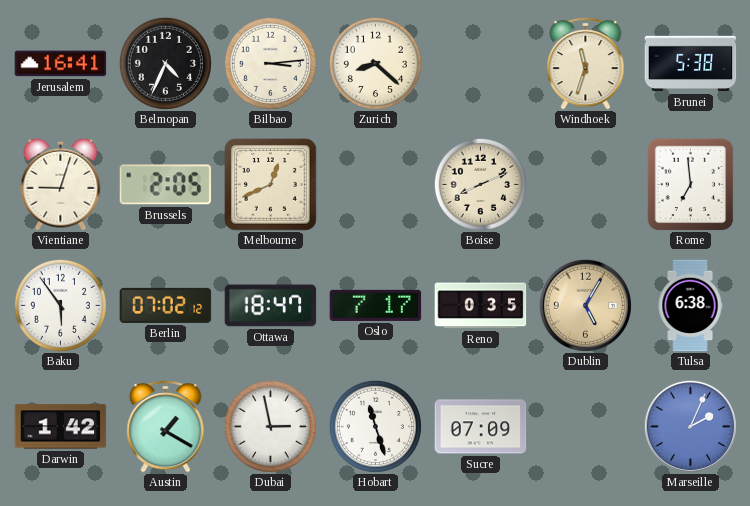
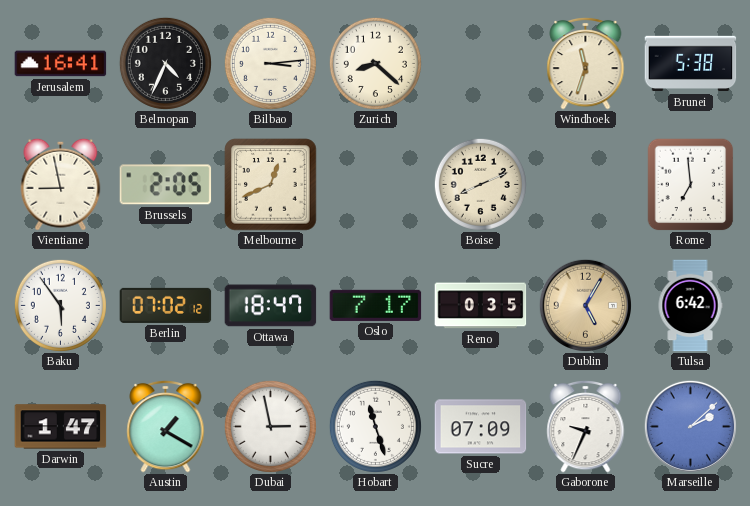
Vientiane: 9:03 -> 8:58
Tulsa: 6:38 -> 6:42
Darwin: 1:42 -> 1:47
Gaborone: none -> 9:34
Marseille: 2:04 -> 2:08
